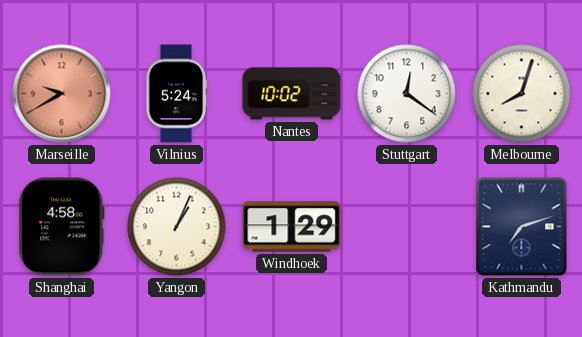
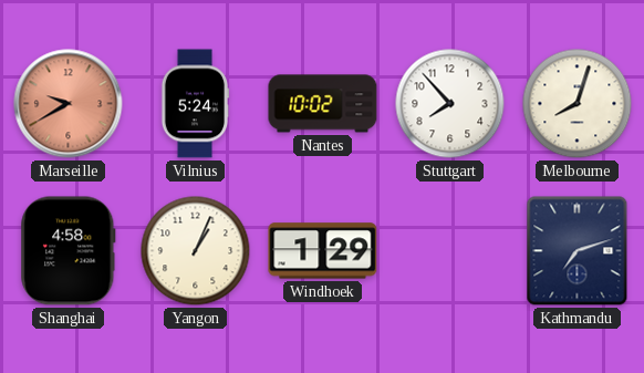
Stuttgart: 12:21 -> 7:53
